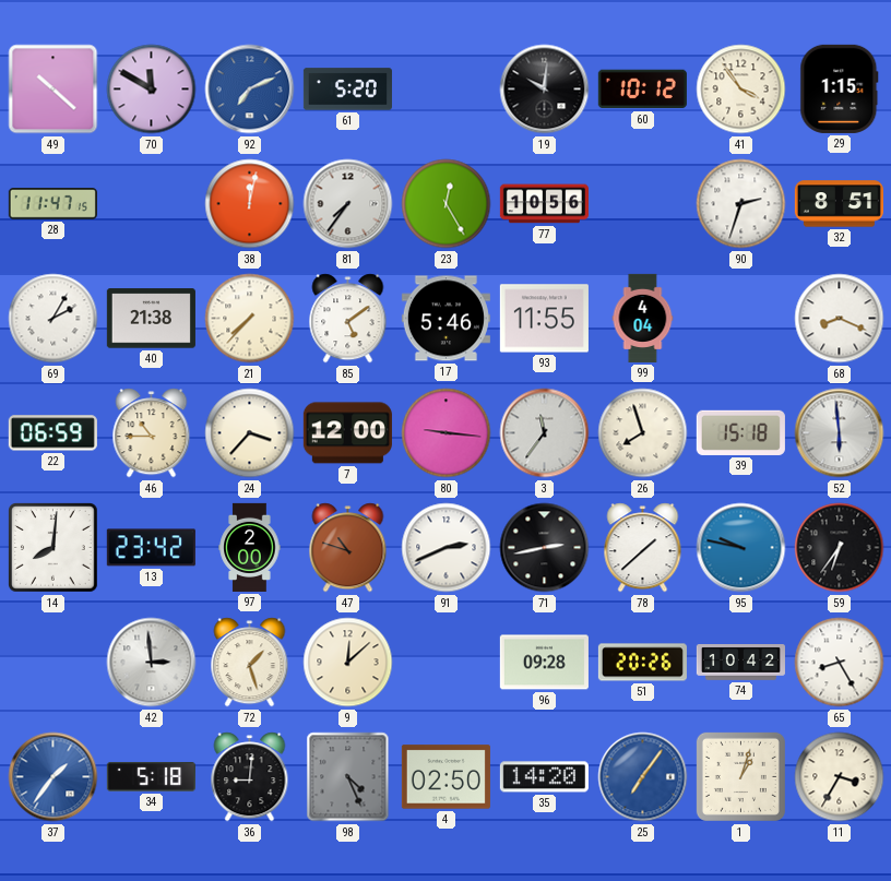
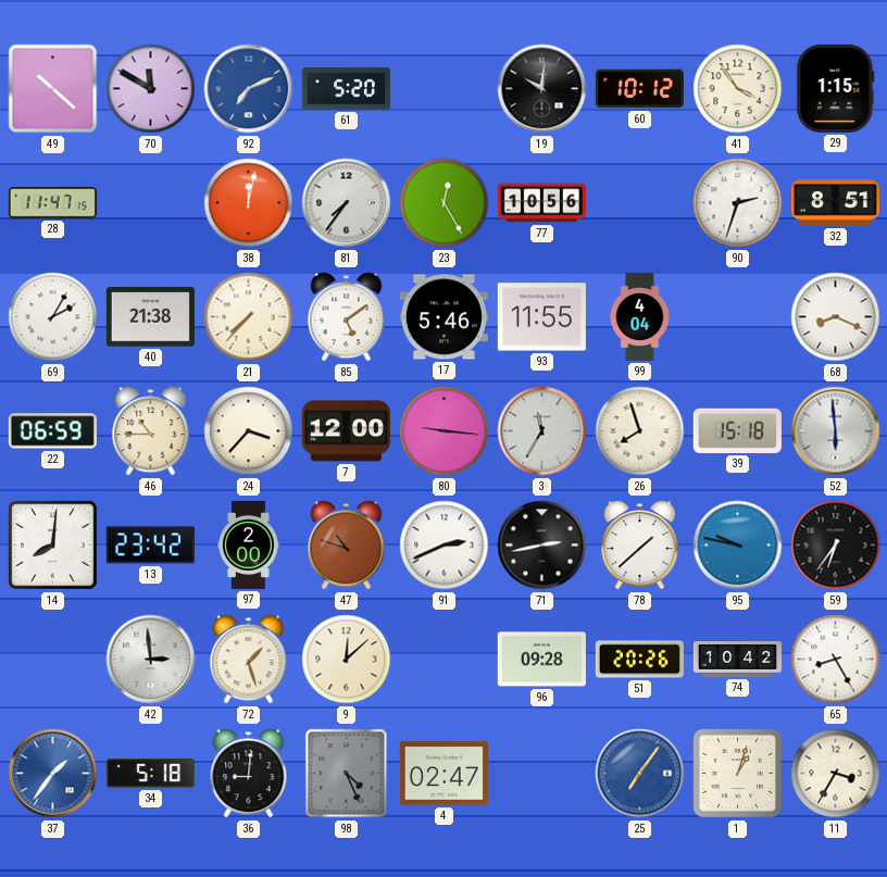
3: 11:36 -> 11:35
4: 02:50 -> 02:47
35: 14:20 -> none
